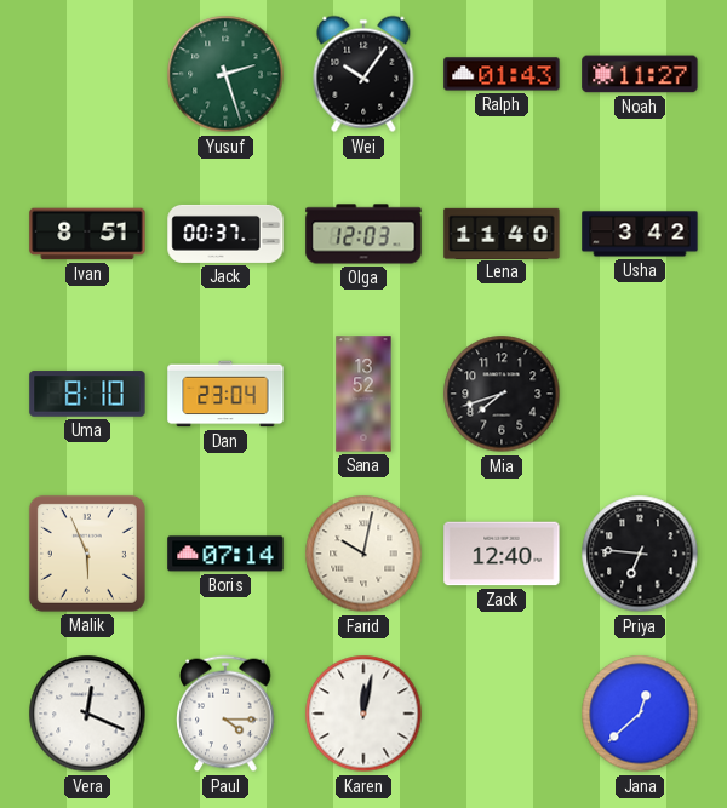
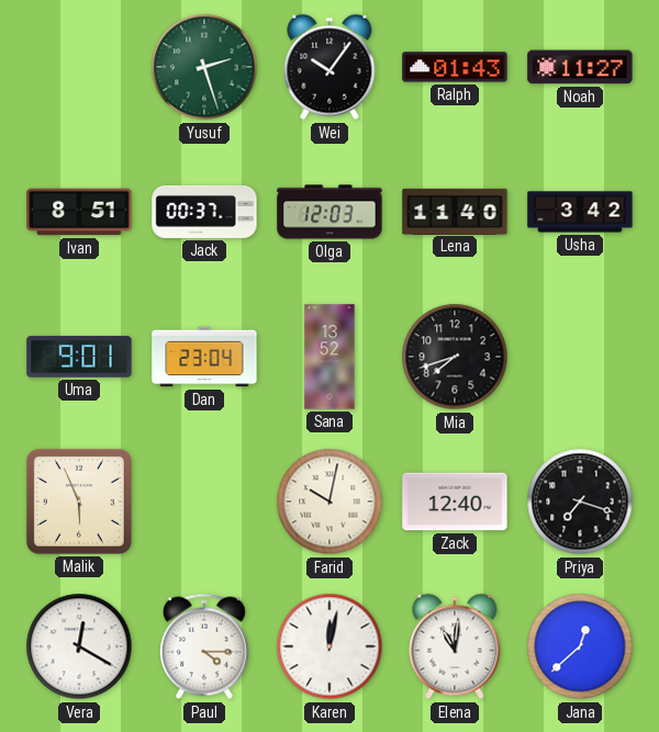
Uma: 8:10 -> 9:01
Boris: 07:14 -> none
Priya: 6:46 -> 7:18
Vera: 12:19 -> 12:20
Elena: none -> 11:01
